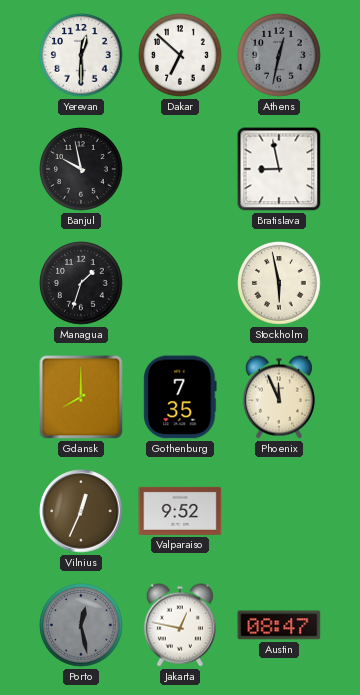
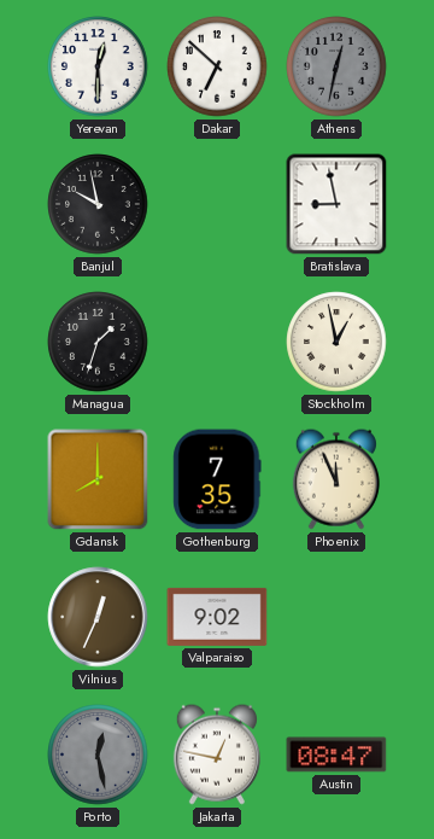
Stockholm: 5:58 -> 12:58
Valparaiso: 9:52 -> 9:02
